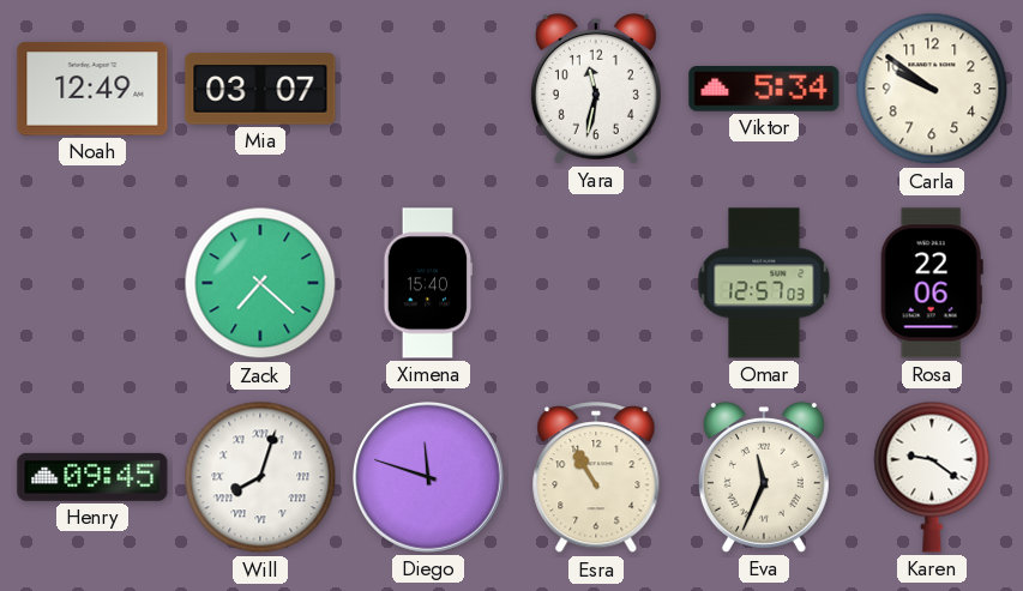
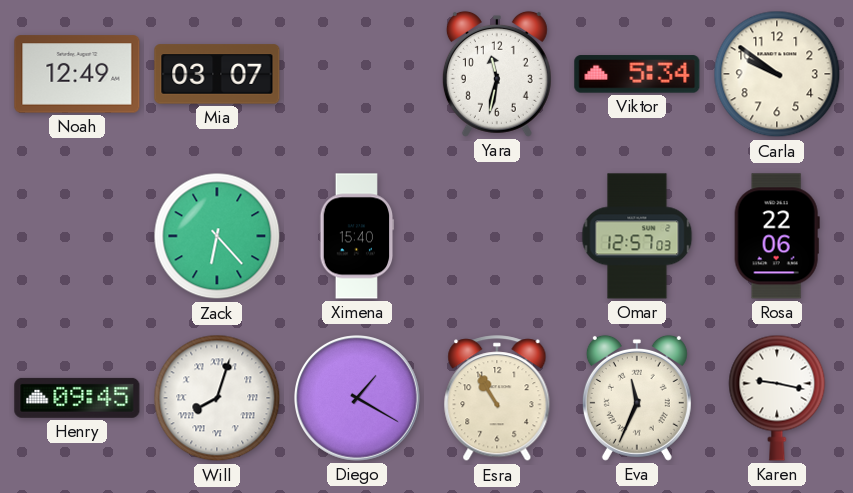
Zack: 7:22 -> 6:23
Diego: 11:48 -> 1:20
Karen: 9:21 -> 9:17
